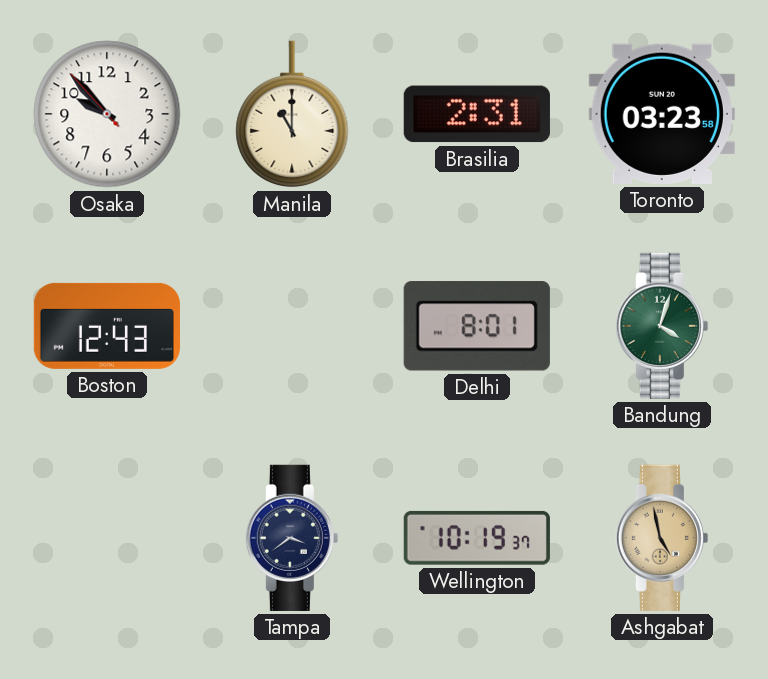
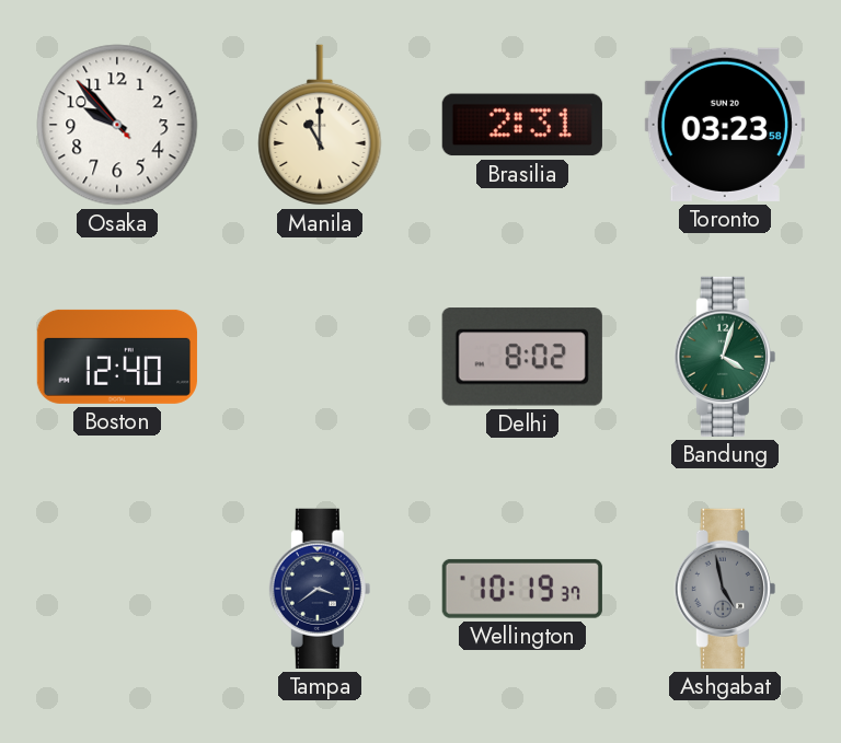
Boston: 12:43 -> 12:40
Delhi: 8:01 -> 8:02
Ashgabat dial: champagne -> grey
